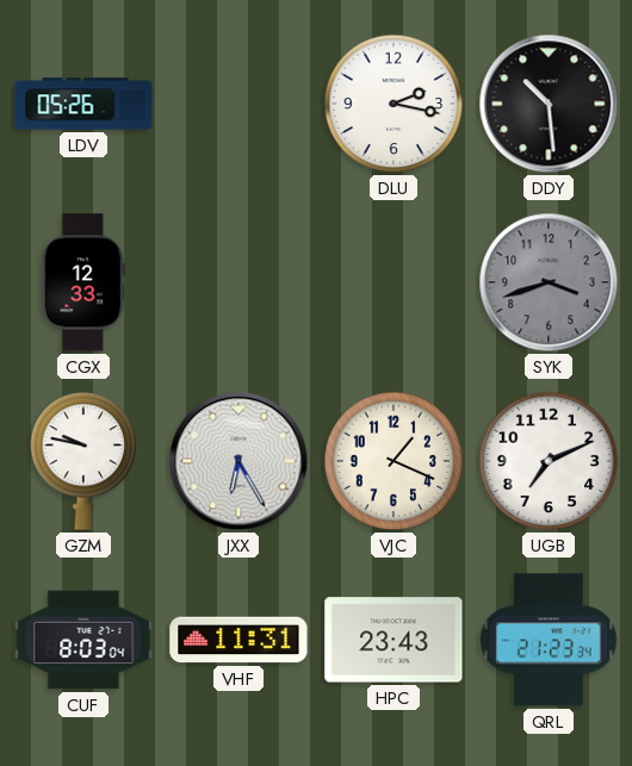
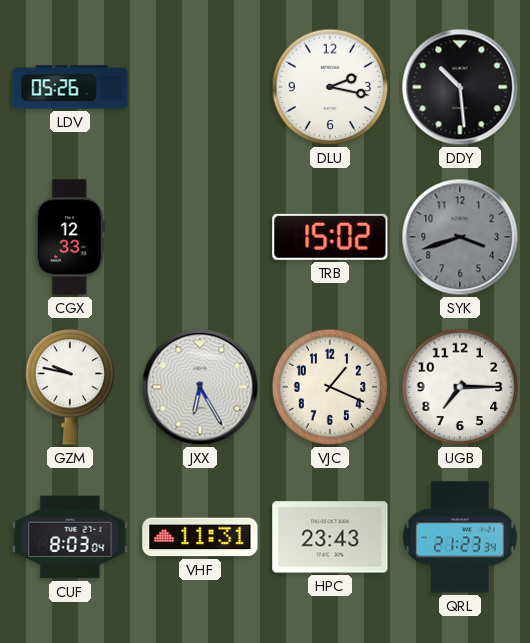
TRB: none -> 15:02
UGB: 7:11 -> 7:15
